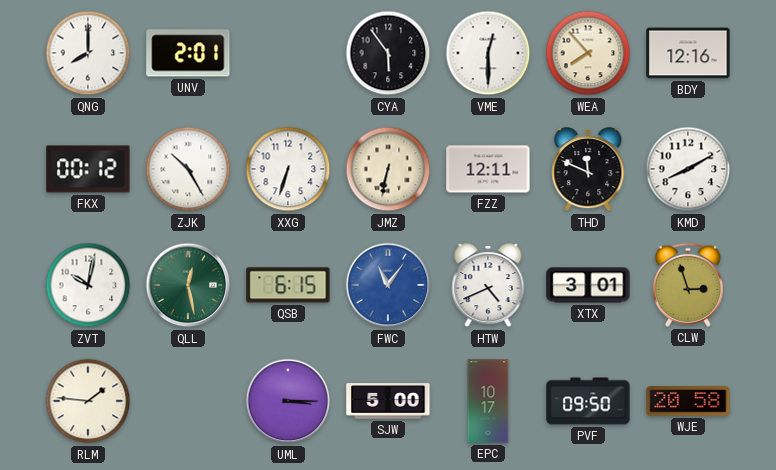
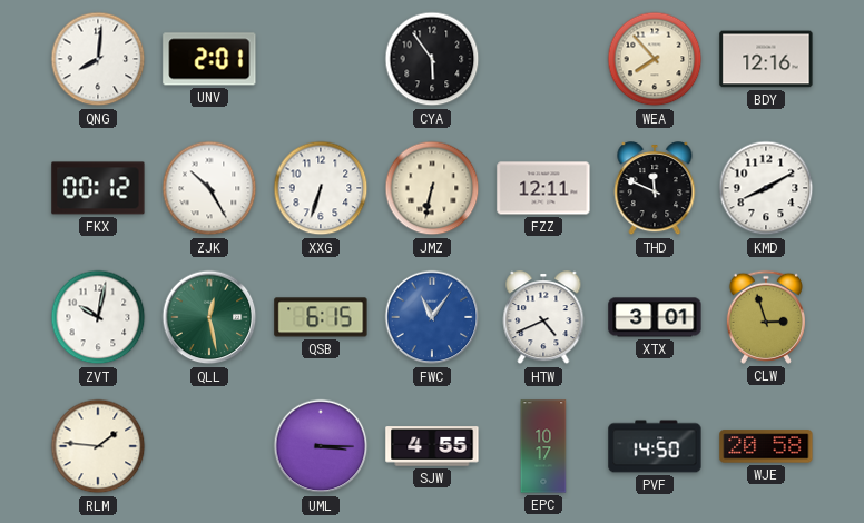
QNG: 8:00 -> 8:01
VME: 12:30 -> none
SJW: 5:00 -> 4:55
PVF: 09:50 -> 14:50
